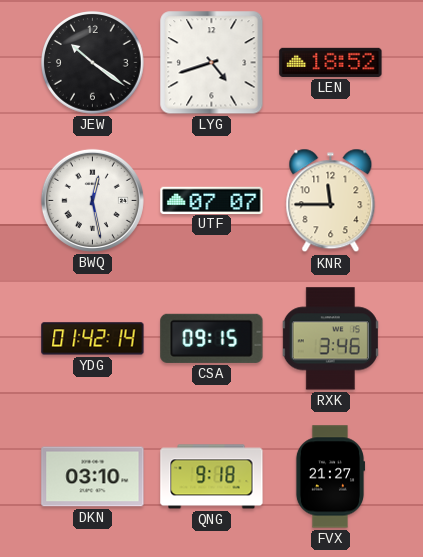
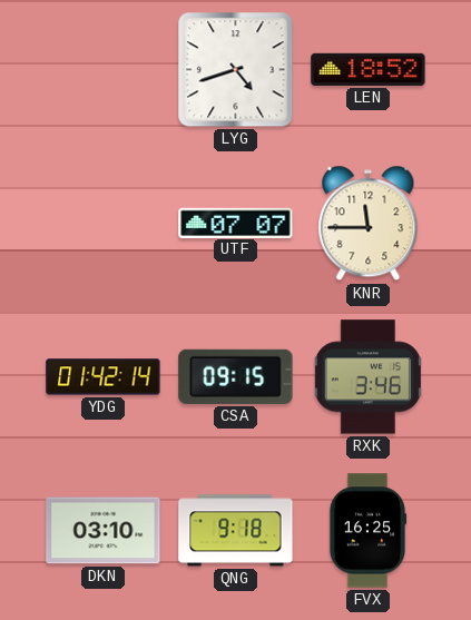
JEW: 10:21 -> none
BWQ: 12:28 -> none
FVX: 21:27 -> 16:25
